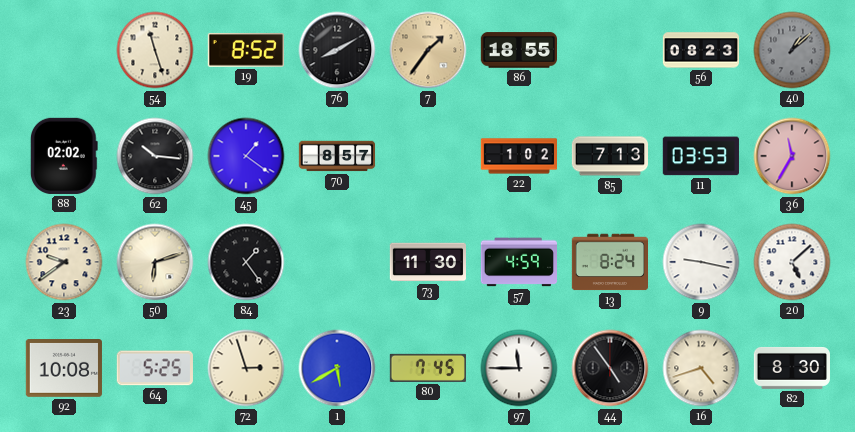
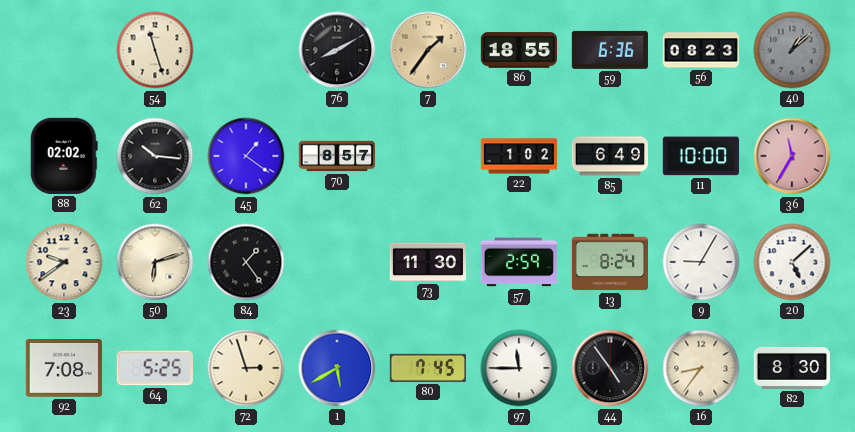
19: 8:52 -> none
59: none -> 6:36
85: 7:13 -> 6:49
11: 03:53 -> 10:00
57: 4:59 -> 2:59
9: 9:17 -> 9:05
92: 10:08 -> 7:08
16: 4:42 -> 8:36
